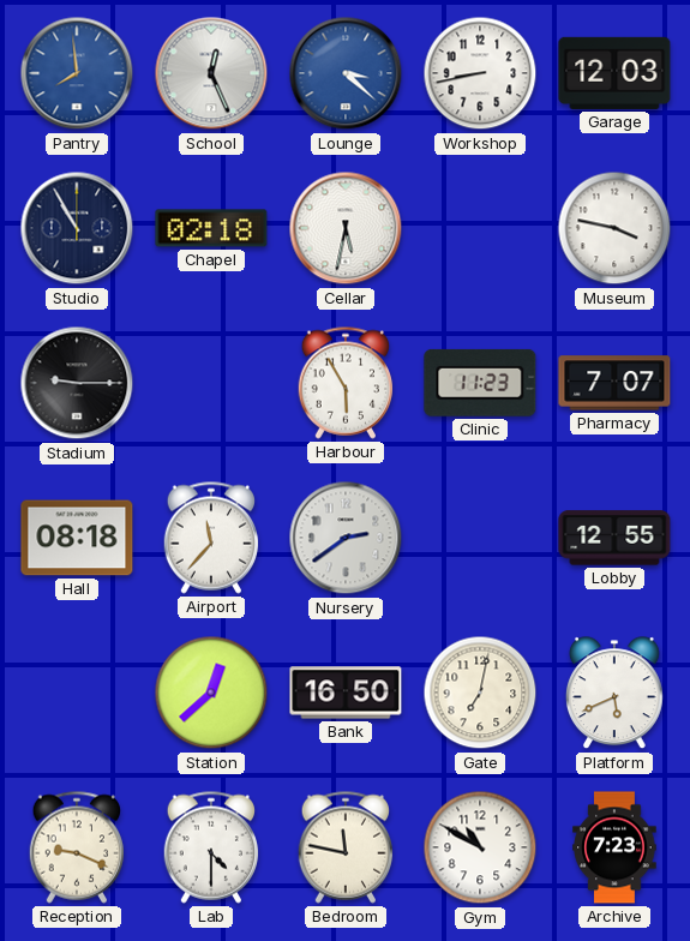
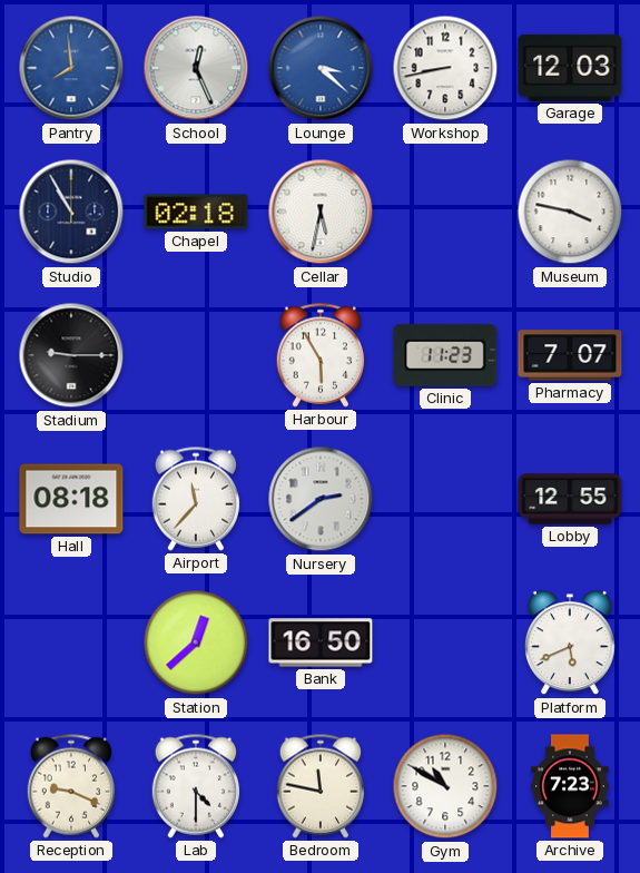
Gate: 7:02 -> none
